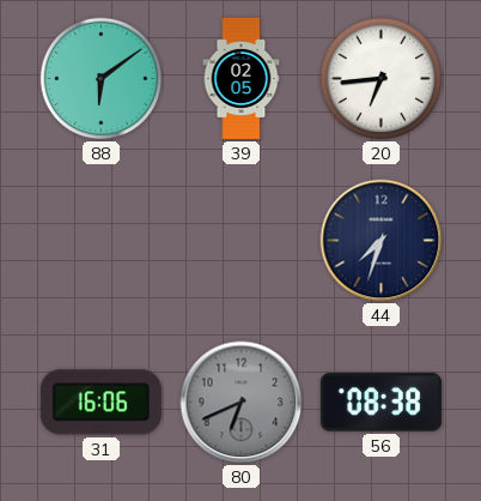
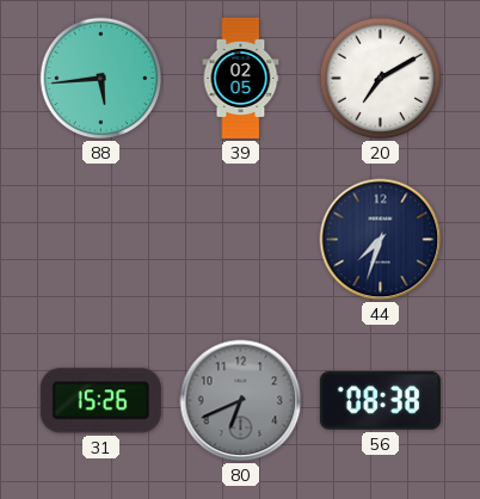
88: 6:09 -> 5:44
20: 6:44 -> 7:10
31: 16:06 -> 15:26
